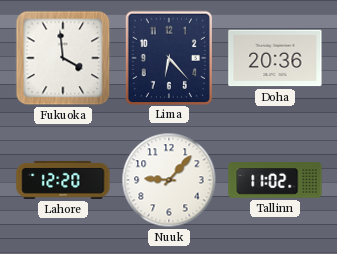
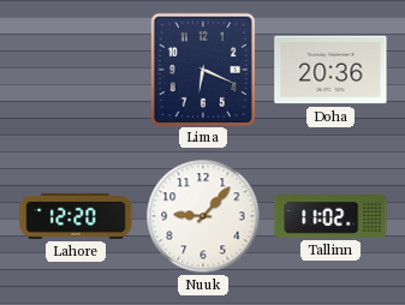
Fukuoka: 3:59 -> none
Lima: 6:23 -> 6:19
